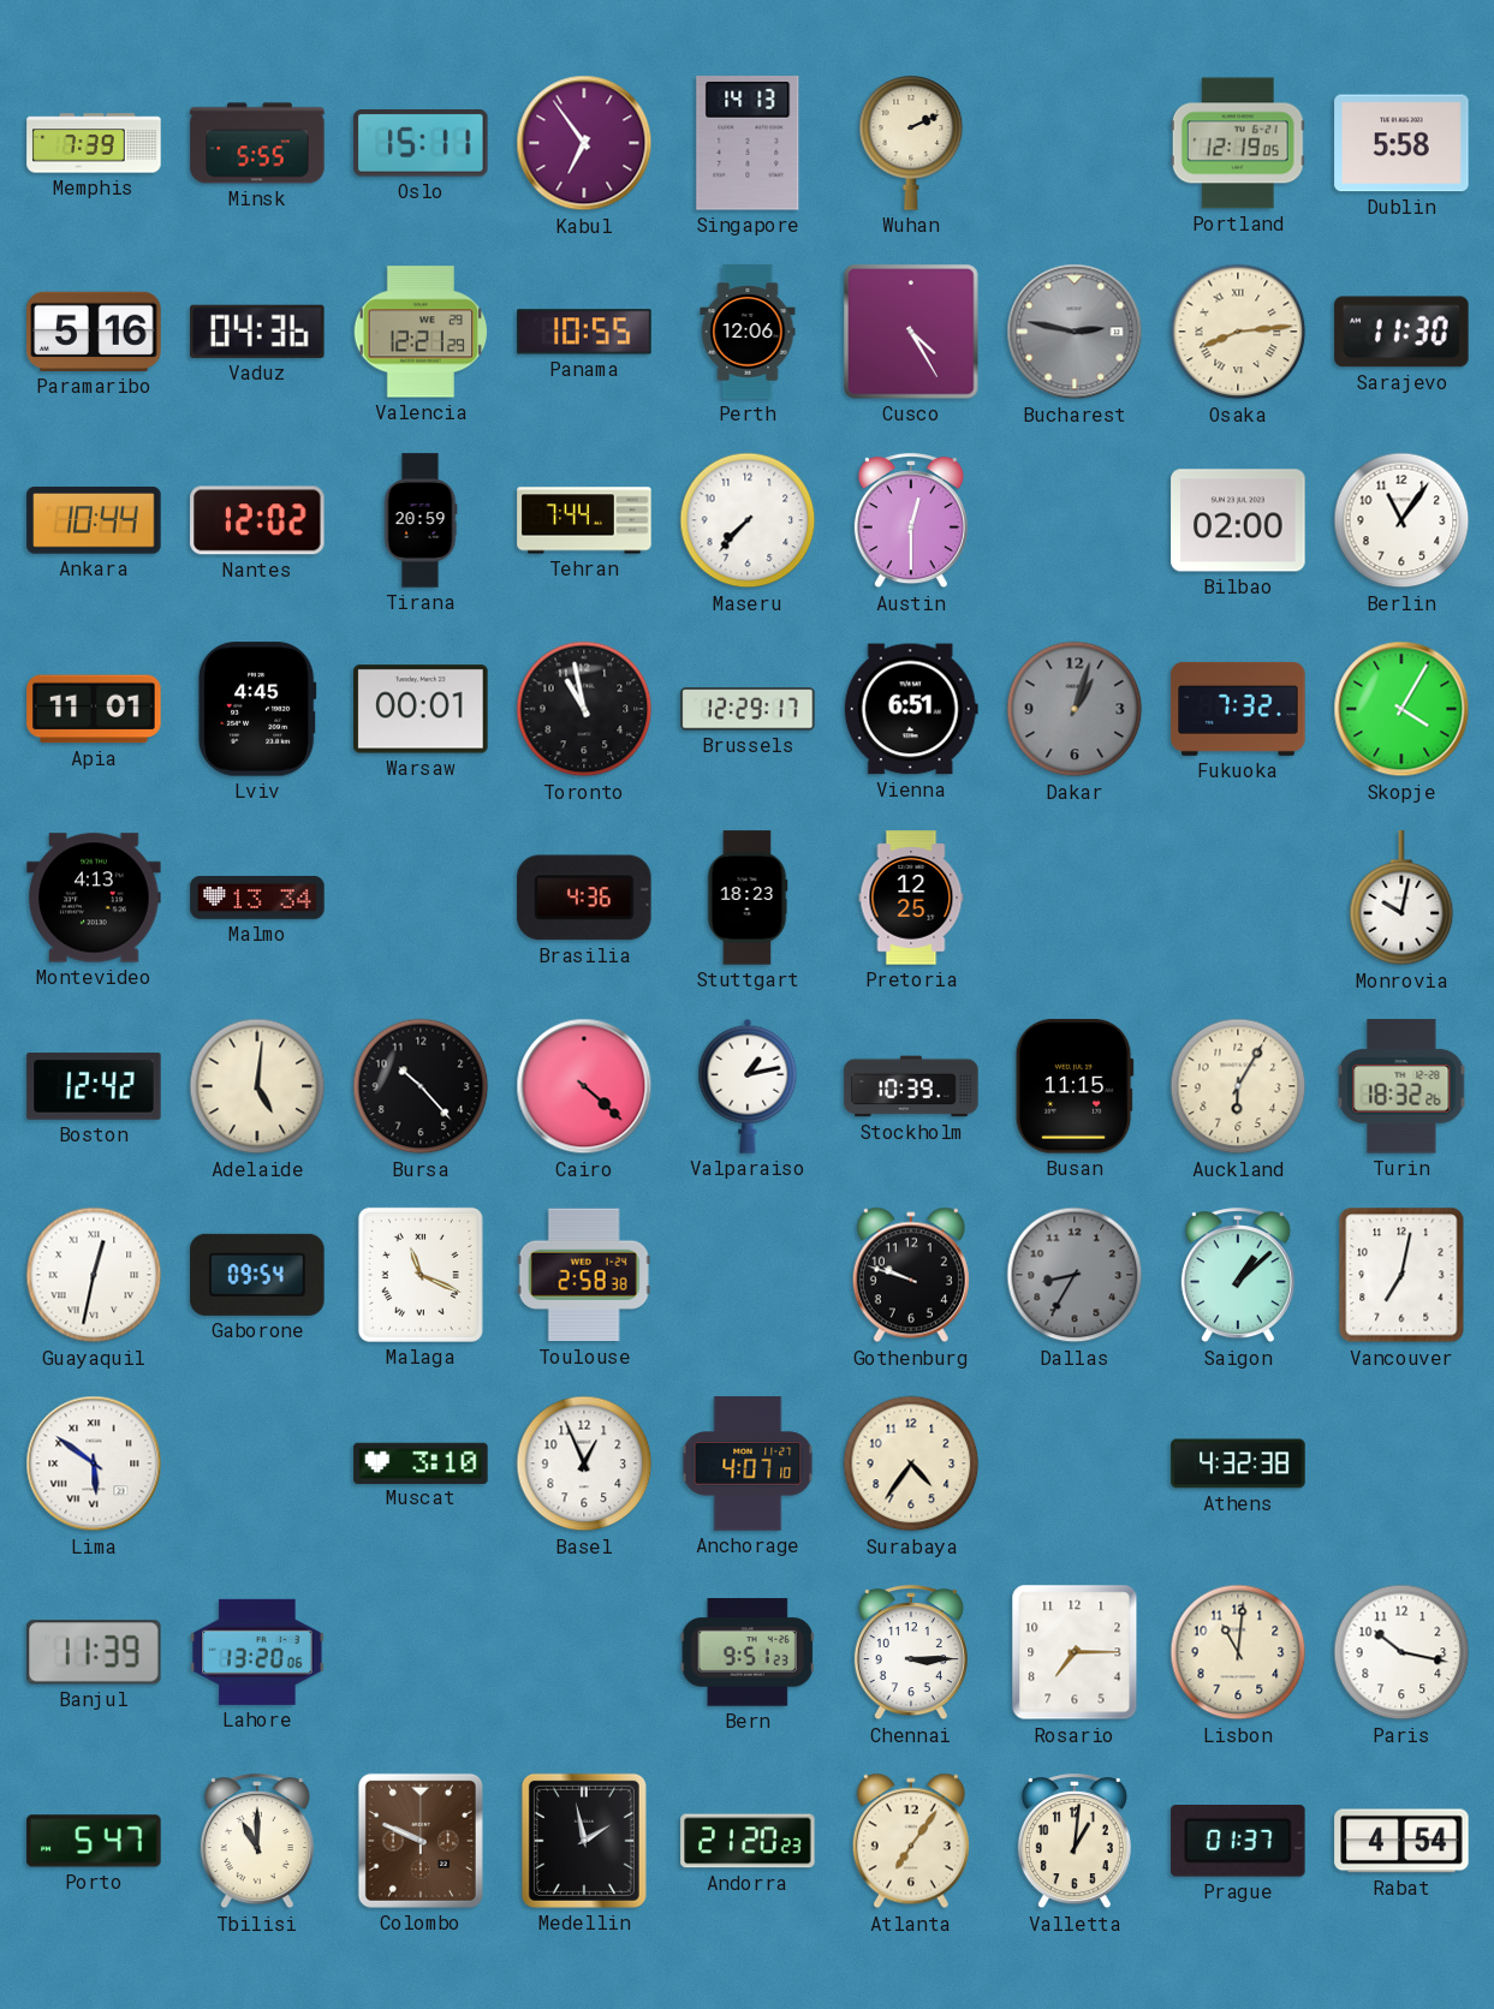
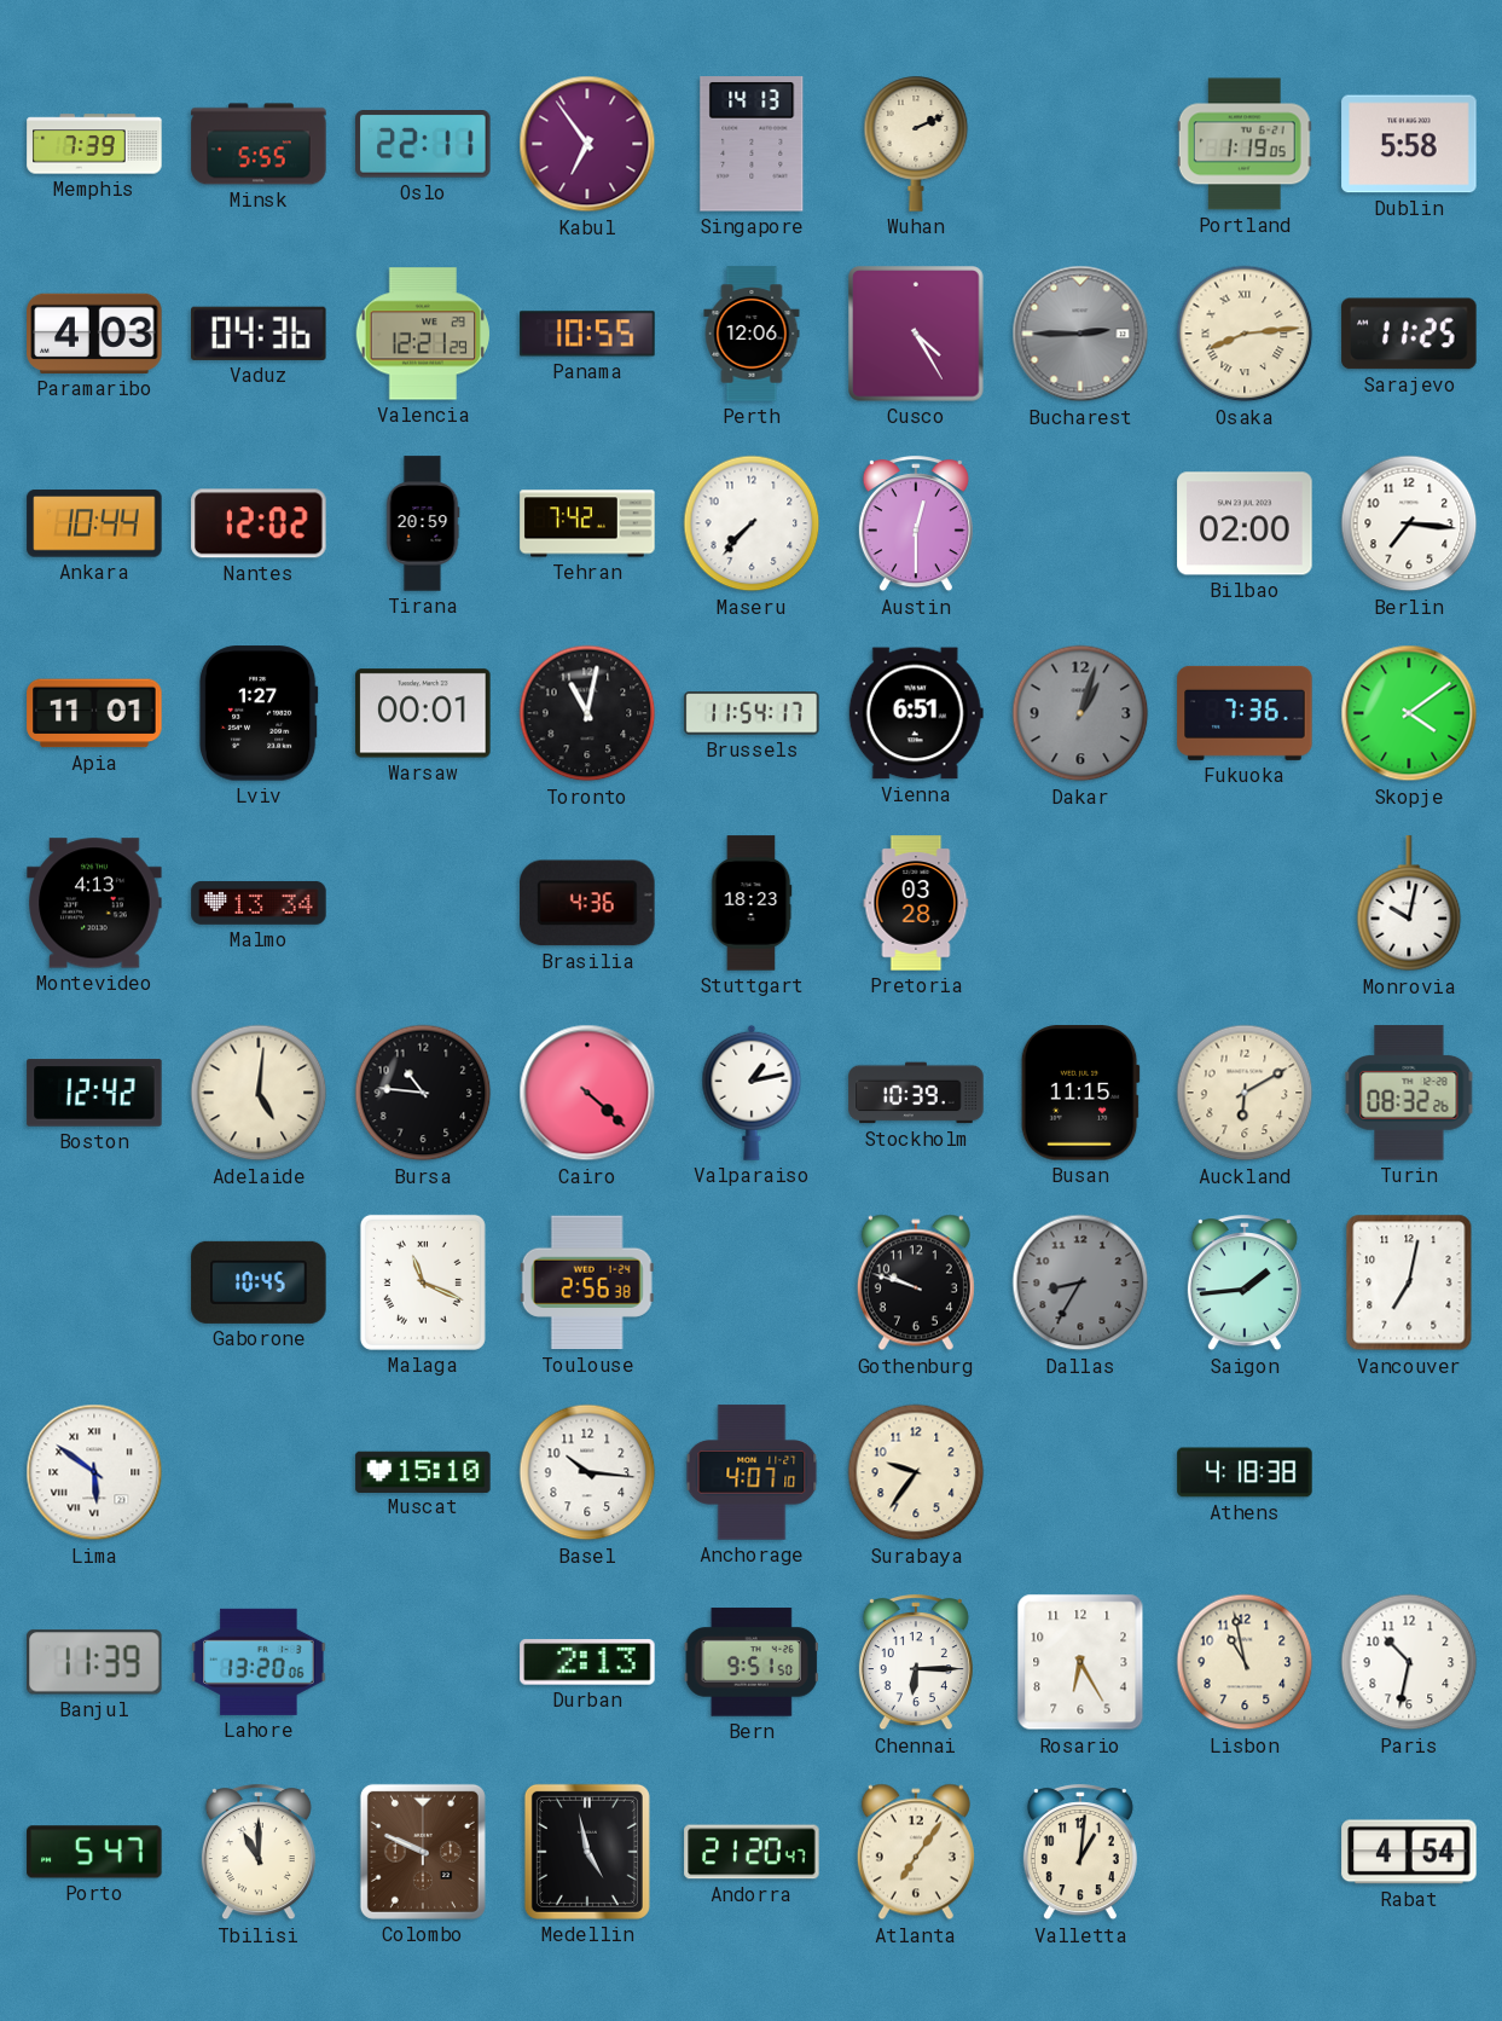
Oslo: 15:11 -> 22:11
Portland: 12:19 -> 1:19
Paramaribo: 5:16 -> 4:03
Bucharest: 2:47 -> 2:45
Sarajevo: 11:30 -> 11:25
Tehran: 7:44 -> 7:42
Berlin: 11:06 -> 7:16
Lviv: 4:45 -> 1:27
Toronto: 10:58 -> 11:02
Brussels: 12:29 -> 11:54
Fukuoka: 7:32 -> 7:36
Skopje: 4:05 -> 4:09
Pretoria: 12:25 -> 03:28
Bursa: 10:23 -> 10:46
Auckland: 6:05 -> 6:10
Turin: 18:32 -> 08:32
Guayaquil: 12:32 -> none
Gaborone: 09:54 -> 10:45
Toulouse: 2:58 -> 2:56
Saigon: 1:08 -> 1:44
Muscat: 3:10 -> 15:10
Basel: 12:56 -> 10:16
Surabaya: 4:36 -> 9:36
Athens: 4:32 -> 4:18
Durban: none -> 2:13
Bern: 9:51:23 -> 9:51:50
Chennai: 3:15 -> 6:15
Rosario: 7:15 -> 6:25
Lisbon: 11:01 -> 10:58
Paris: 10:17 -> 10:32
Medellin: 1:58 -> 4:58
Andorra: 21:20:23 -> 21:20:47
Prague: 01:37 -> none
